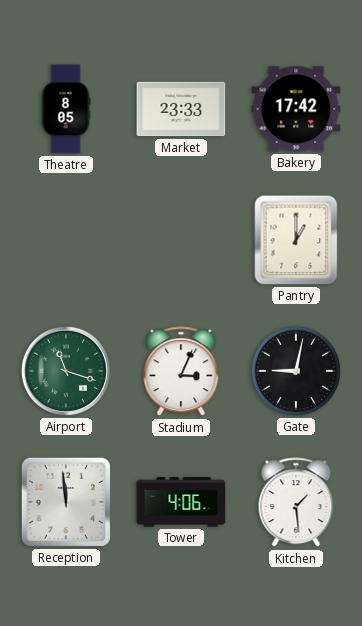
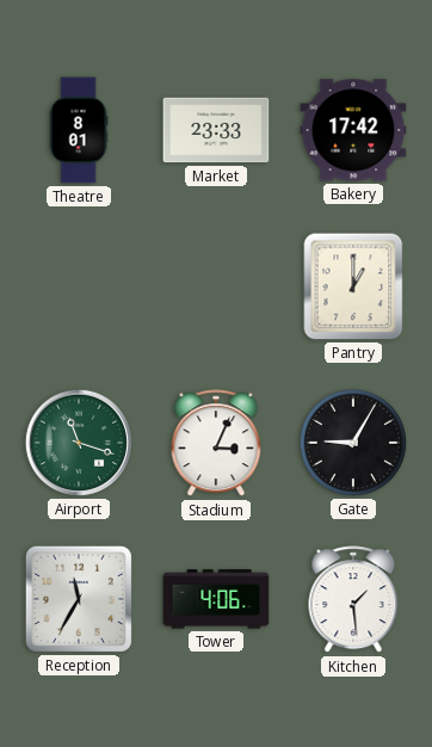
Theatre: 8:05 -> 8:01
Gate: 9:02 -> 9:05
Reception: 11:59 -> 11:35
